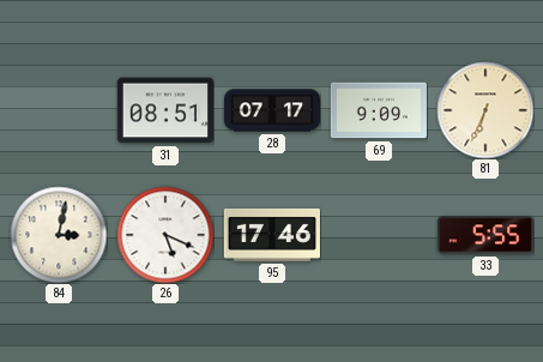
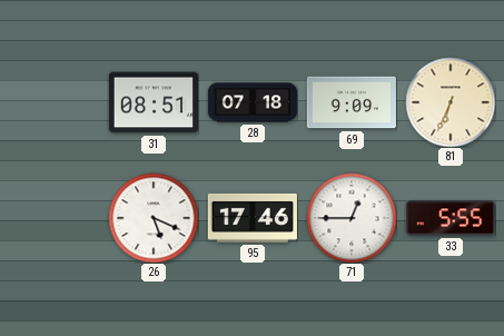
28: 07:17 -> 07:18
84: 3:02 -> none
71: none -> 12:45
